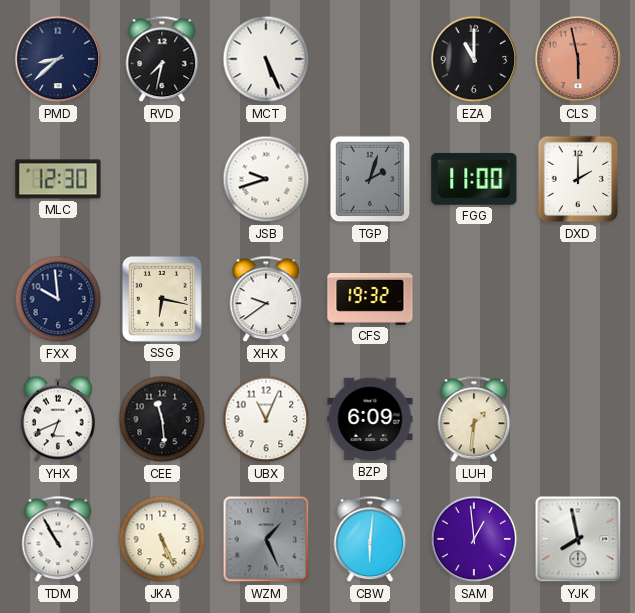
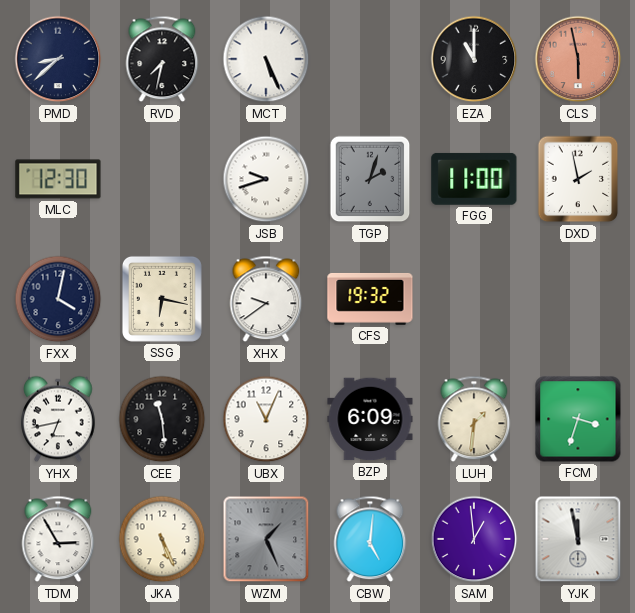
DXD: 2:00 -> 1:58
FXX: 9:59 -> 4:02
YHX: 6:41 -> 6:43
FCM: none -> 3:33
TDM: 10:55 -> 2:55
CBW: 6:01 -> 5:01
YJK: 7:58 -> 11:58
